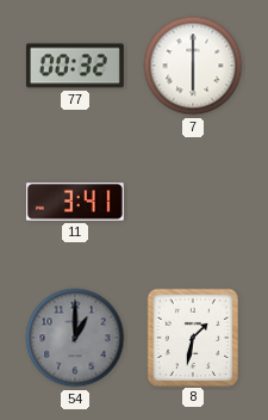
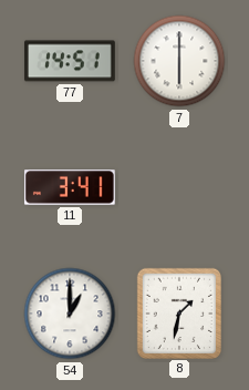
77: 00:32 -> 14:51
54 dial: grey -> white
